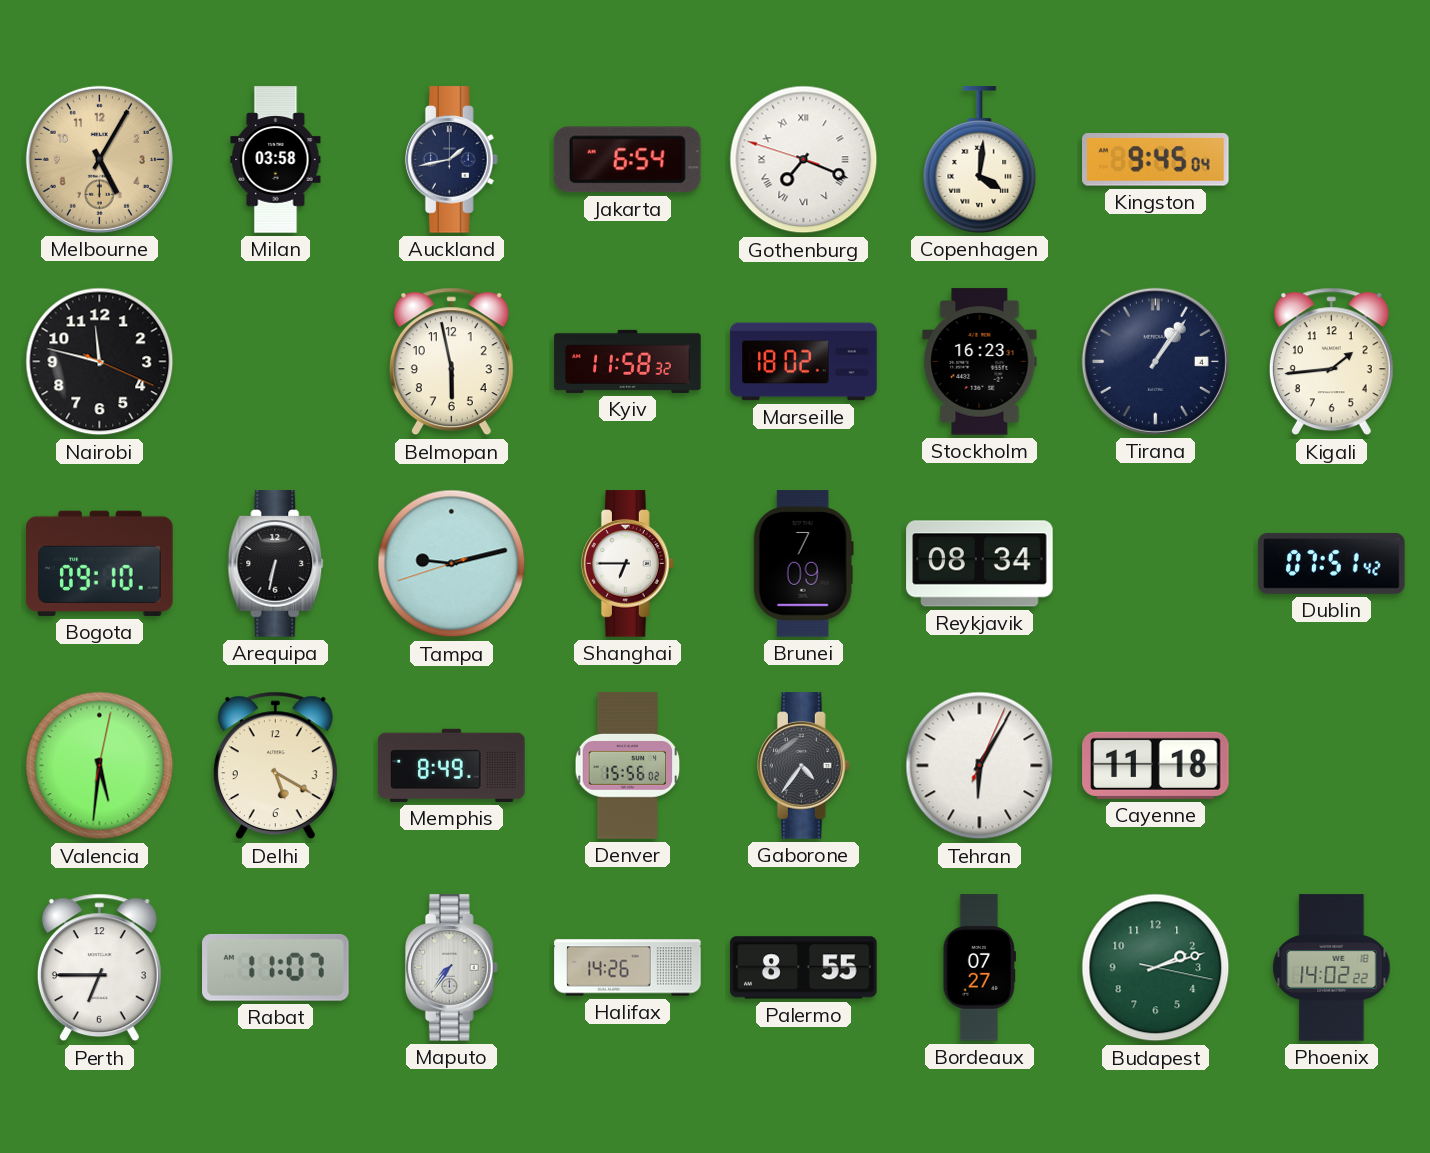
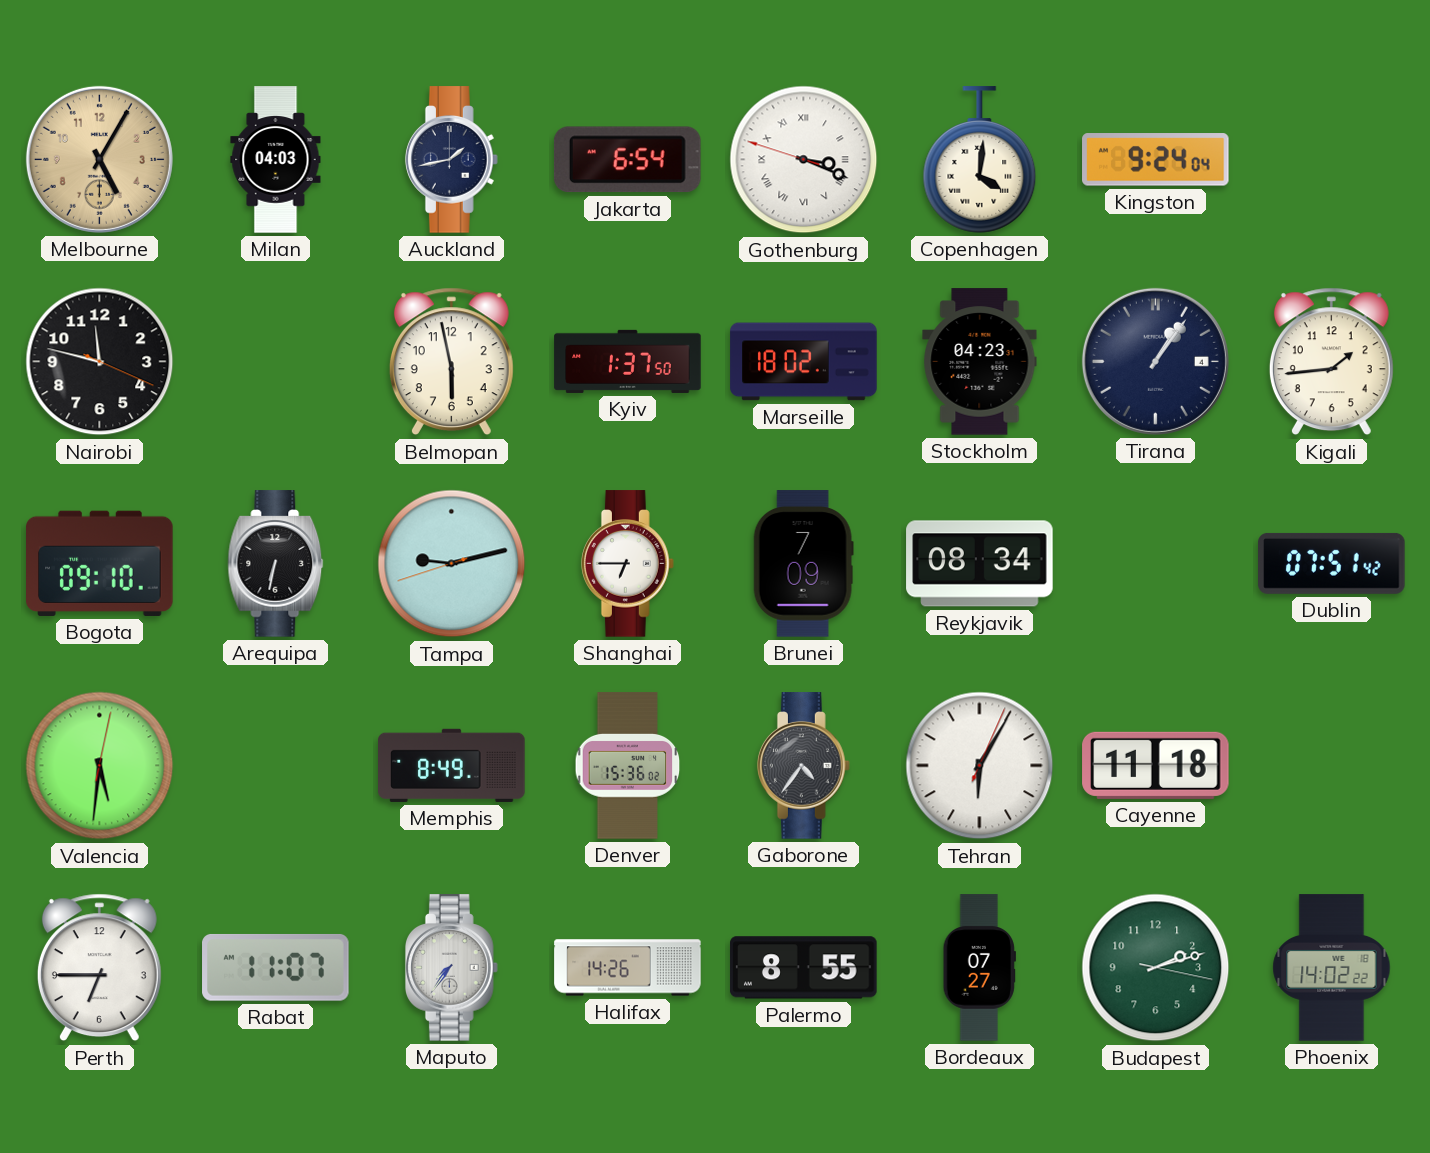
Milan: 03:58 -> 04:03
Gothenburg: 7:18 -> 3:18
Kingston: 9:45 -> 9:24
Kyiv: 11:58 -> 1:37
Stockholm: 16:23 -> 04:23
Delhi: 5:20 -> none
Denver: 15:56 -> 15:36
